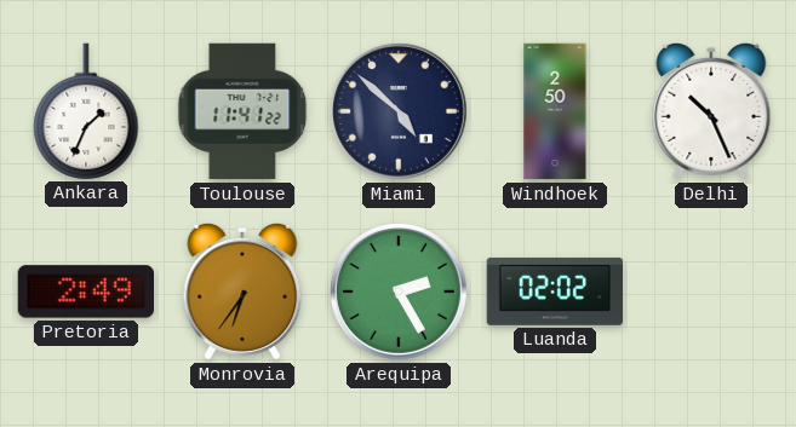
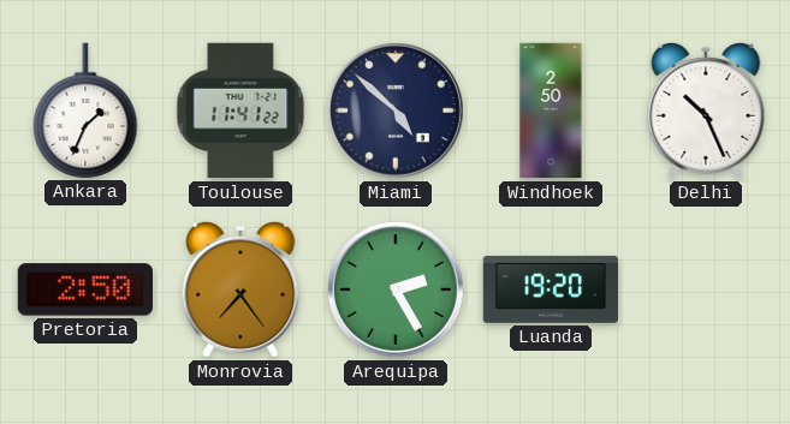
Pretoria: 2:49 -> 2:50
Monrovia: 6:36 -> 7:24
Luanda: 02:02 -> 19:20
